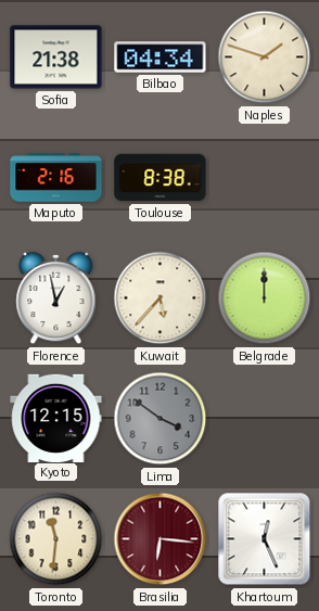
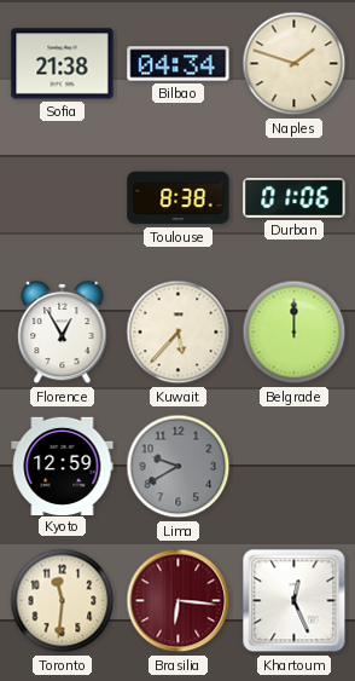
Maputo: 2:16 -> none
Durban: none -> 01:06
Florence: 12:58 -> 12:55
Kyoto: 12:15 -> 12:59
Lima: 3:51 -> 9:40
